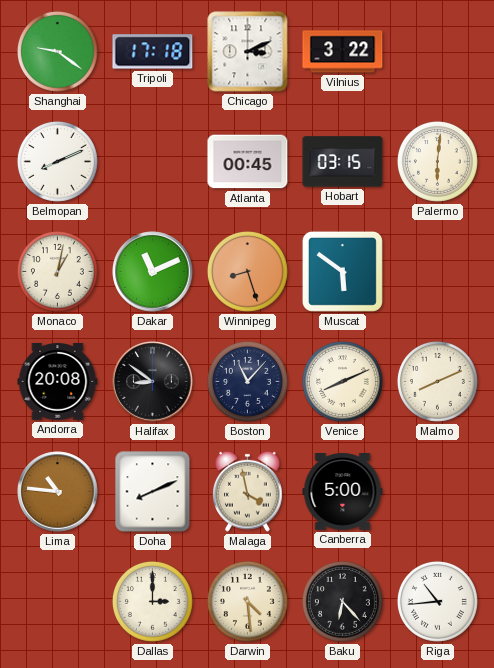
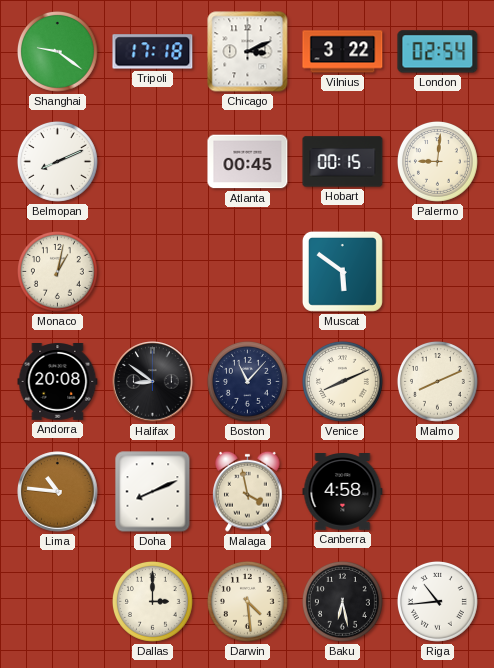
London: none -> 02:54
Hobart: 03:15 -> 00:15
Palermo: 6:01 -> 9:01
Dakar: 11:11 -> none
Winnipeg: 8:27 -> none
Canberra: 5:00 -> 4:58
Baku: 6:23 -> 6:28
